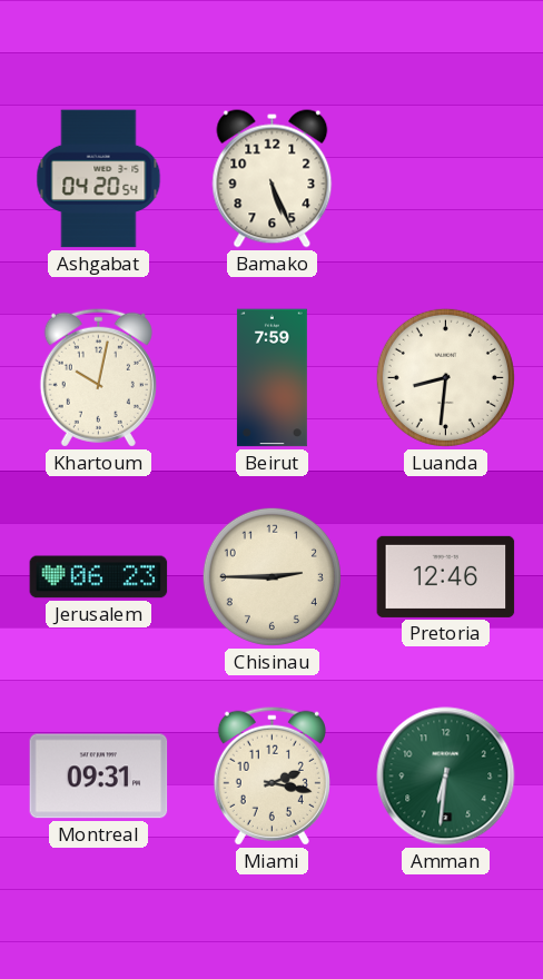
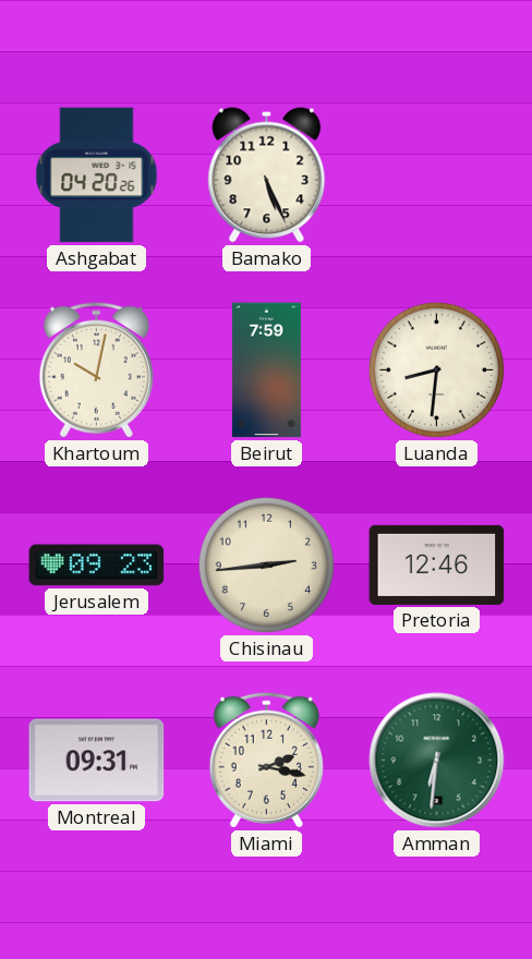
Ashgabat: 04:20:54 -> 04:20:26
Jerusalem: 06:23 -> 09:23
Chisinau: 2:45 -> 2:44
